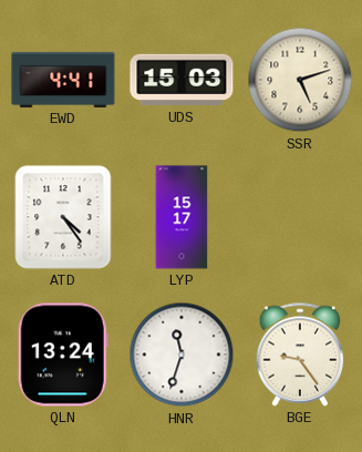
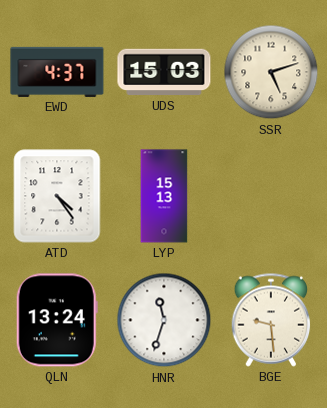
EWD: 4:41 -> 4:37
LYP: 15:17 -> 15:13
BGE: 9:24 -> 9:29
